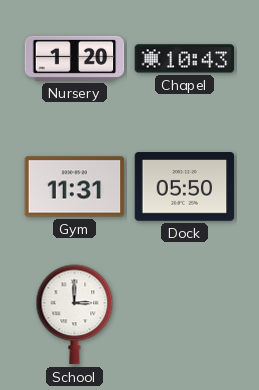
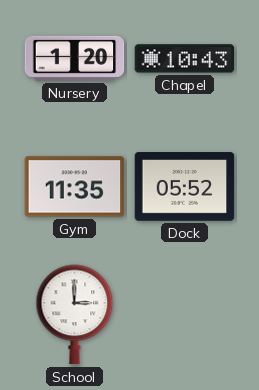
Gym: 11:31 -> 11:35
Dock: 05:50 -> 05:52
